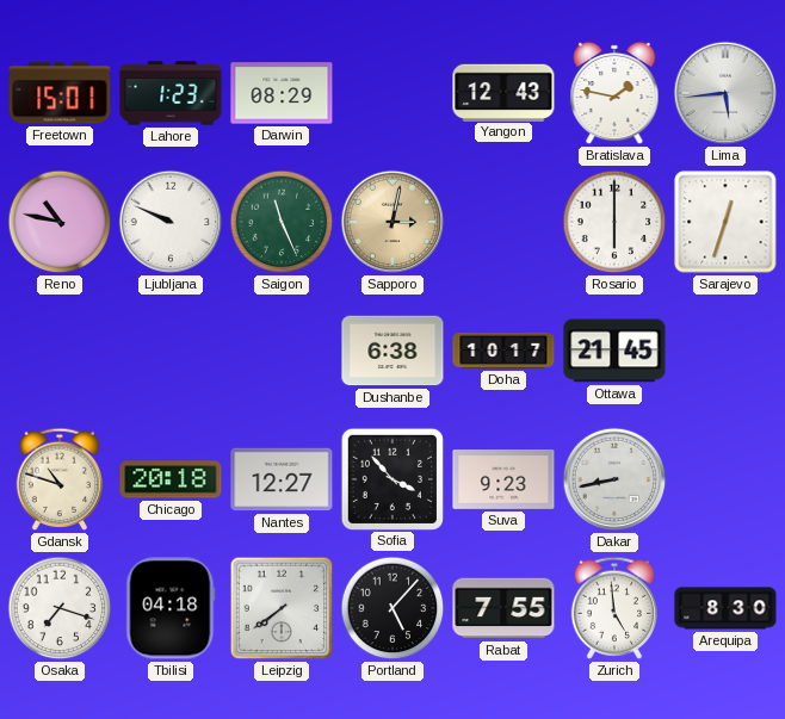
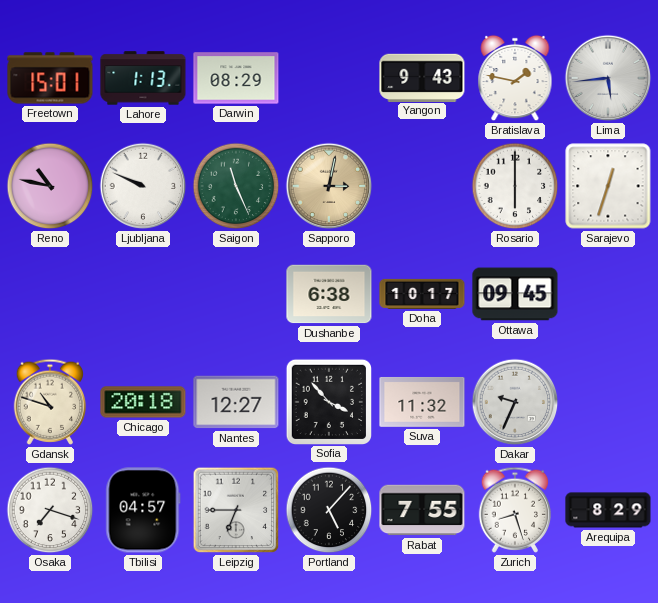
Lahore: 1:23 -> 1:13
Yangon: 12:43 -> 9:43
Ottawa: 21:45 -> 09:45
Suva: 9:23 -> 11:32
Dakar: 8:43 -> 9:34
Tbilisi: 04:18 -> 04:57
Leipzig: 7:39 -> 6:45
Zurich: 4:59 -> 8:27
Arequipa: 8:30 -> 8:29
